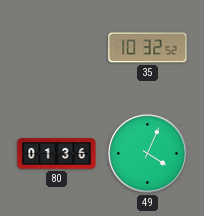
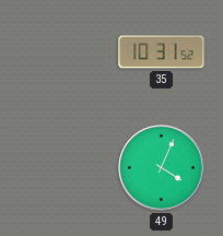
35: 10:32 -> 10:31
80: 01:36 -> none
